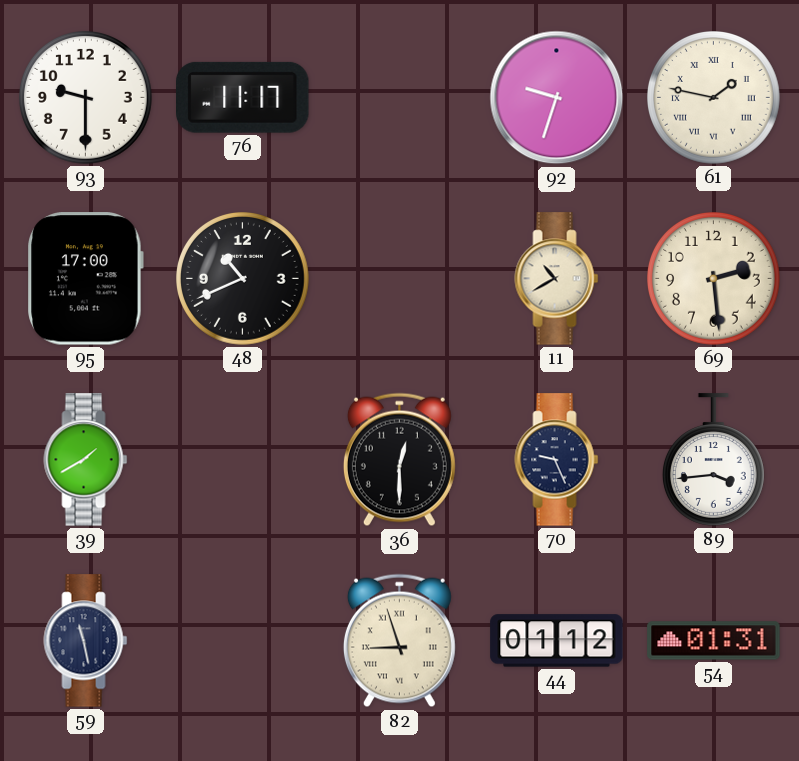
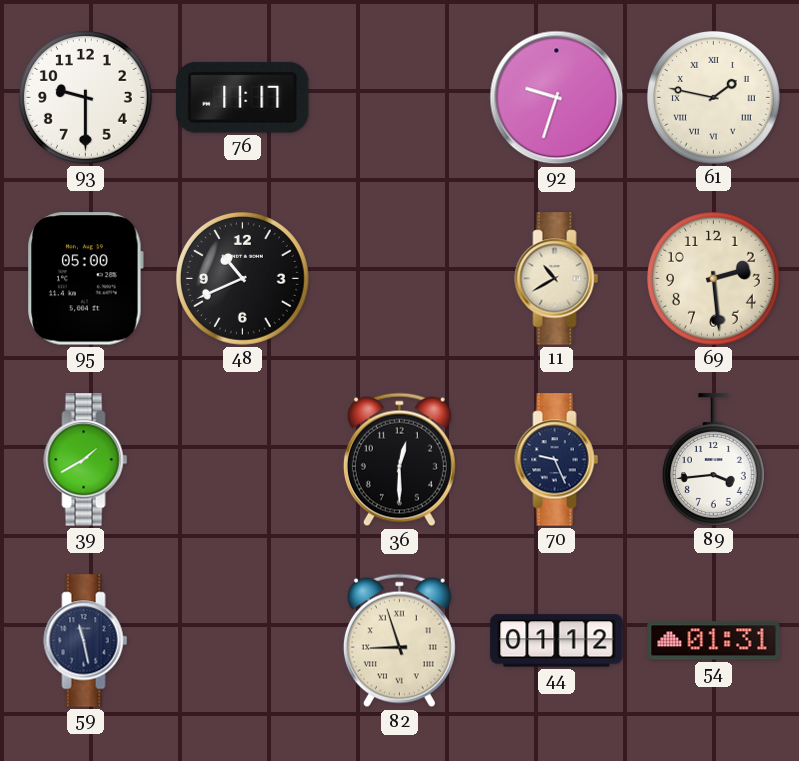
95: 17:00 -> 05:00
